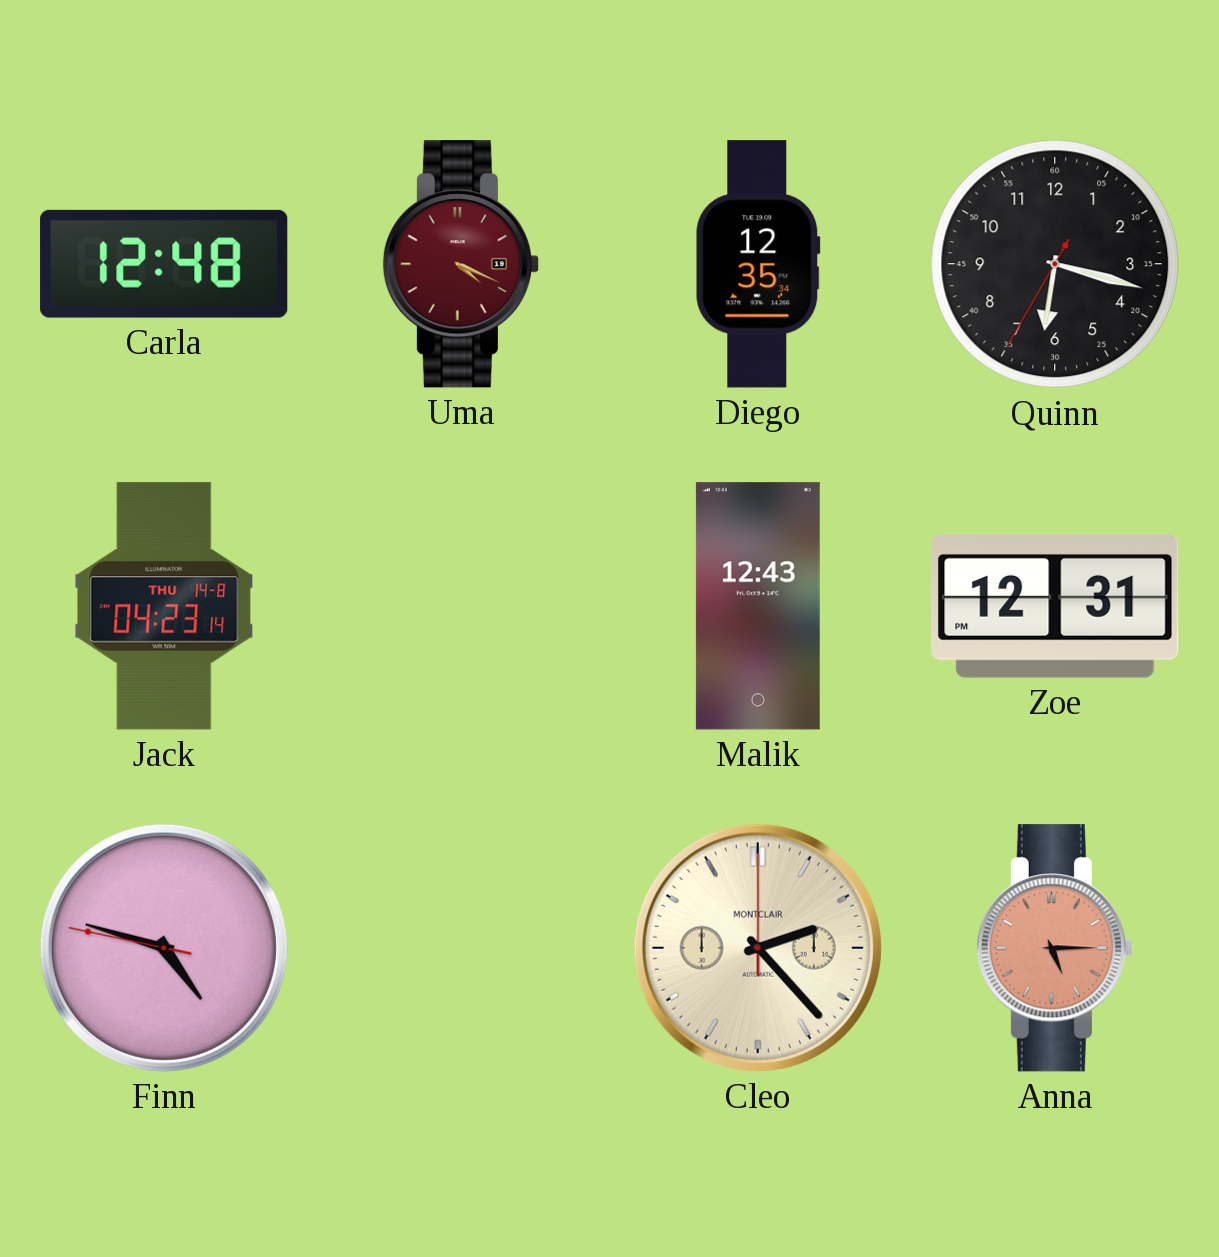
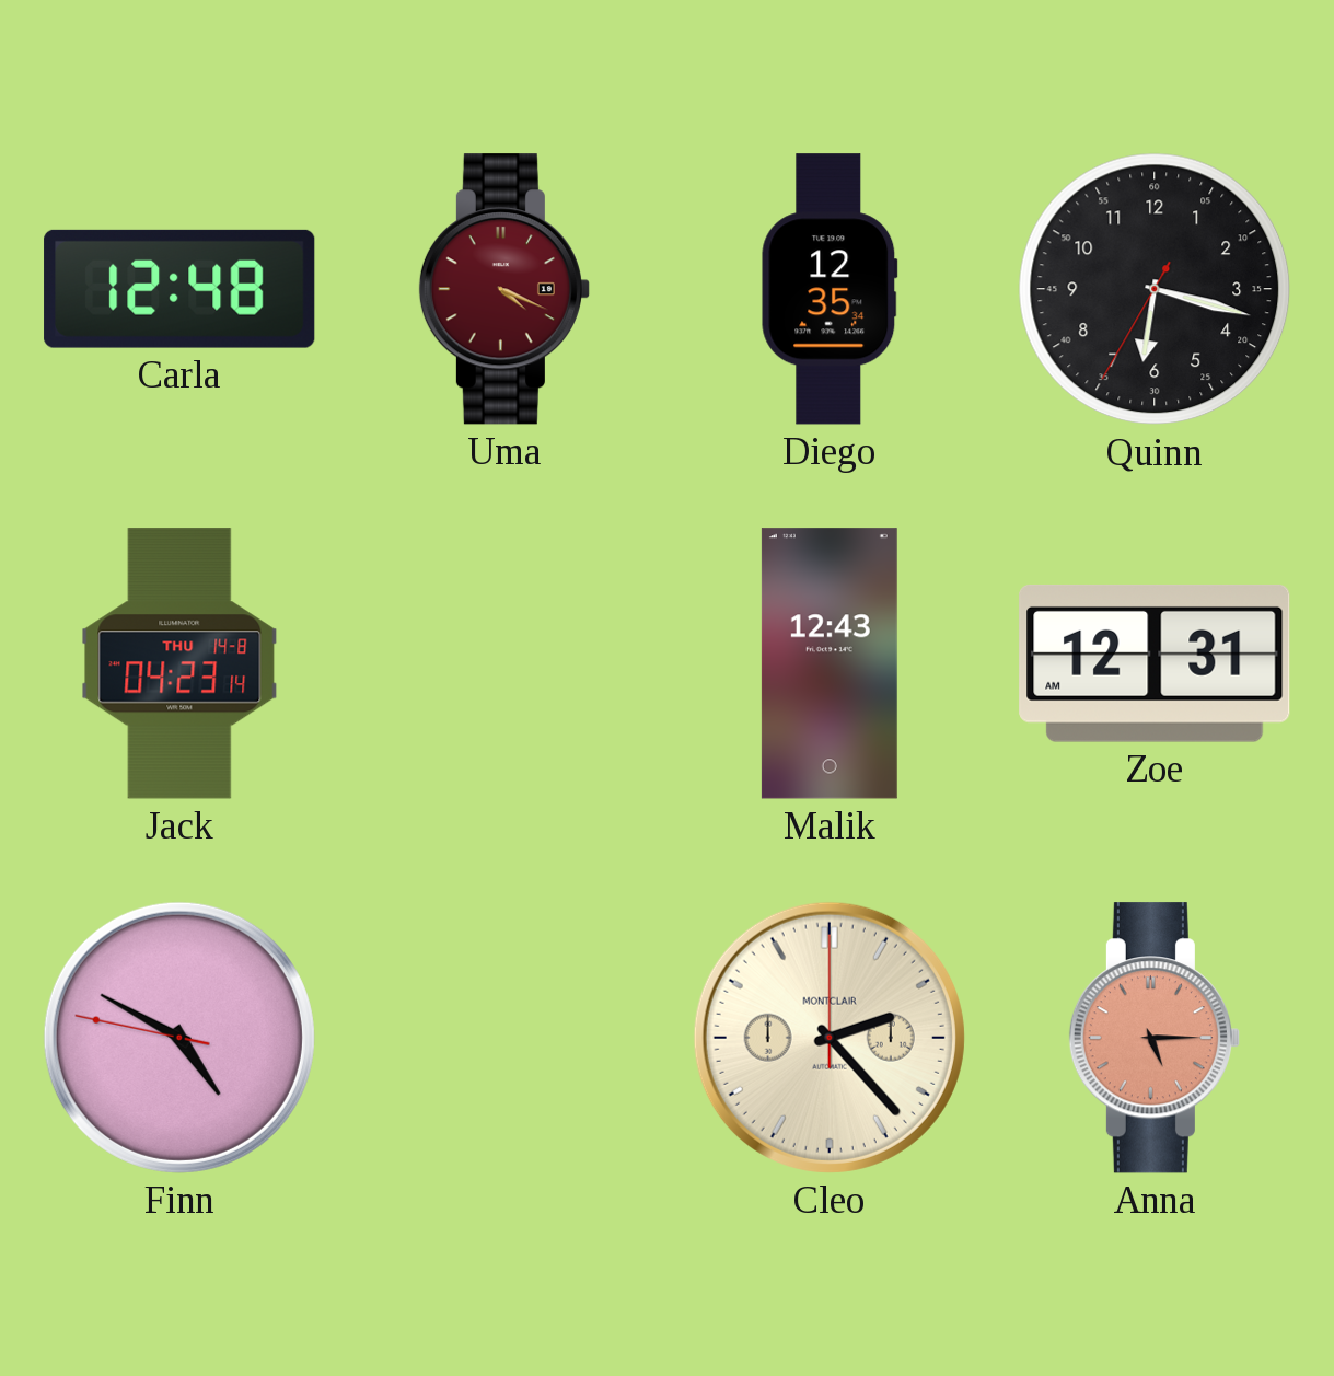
Zoe: 12:31 PM -> 12:31 AM
Finn: 4:47 -> 4:49
